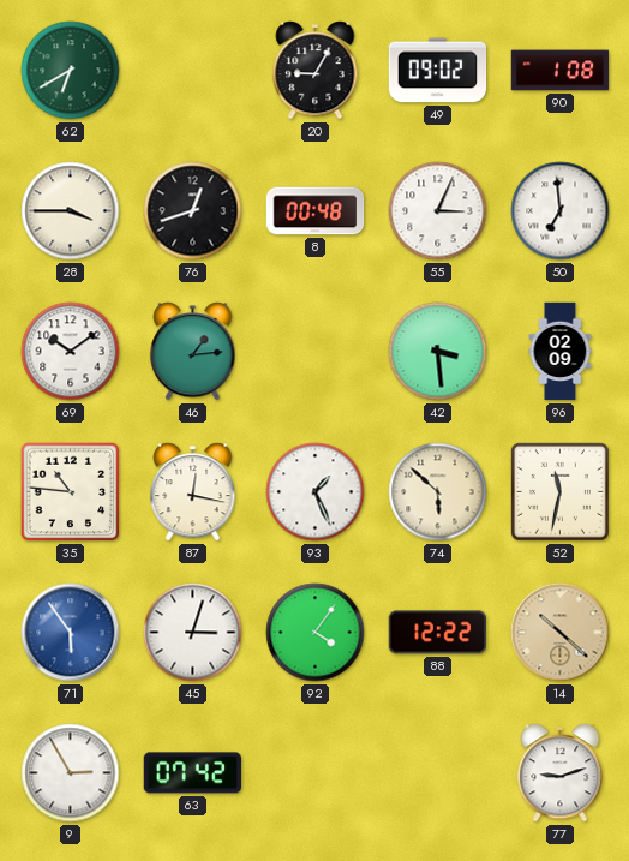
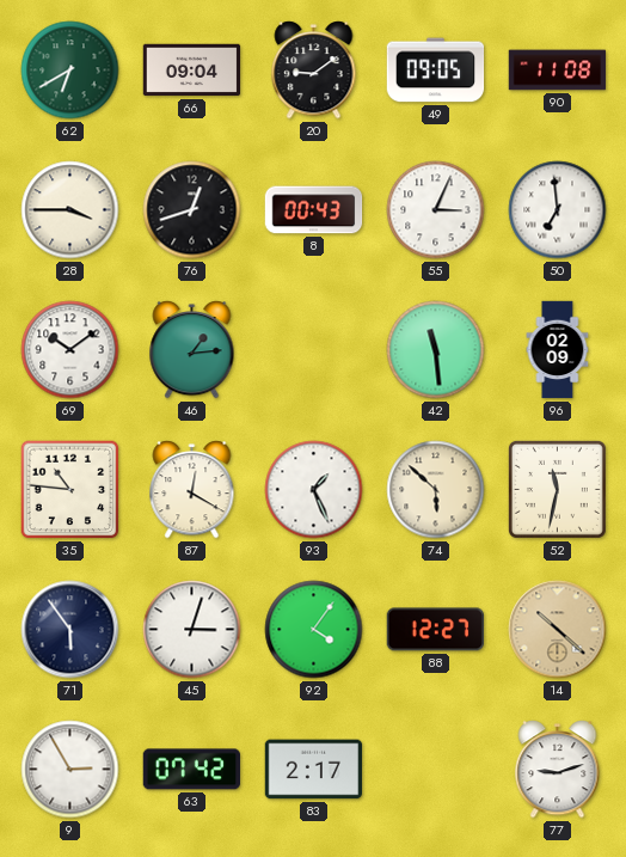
66: none -> 09:04
20: 9:05 -> 9:09
49: 09:02 -> 09:05
90: 1:08 -> 11:08
8: 00:48 -> 00:43
42: 3:29 -> 11:29
87: 12:17 -> 12:20
71 dial: blue -> navy
88: 12:22 -> 12:27
83: none -> 2:17
